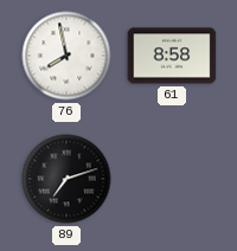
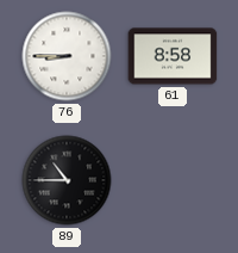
76: 7:58 -> 8:45
89: 7:12 -> 10:45
